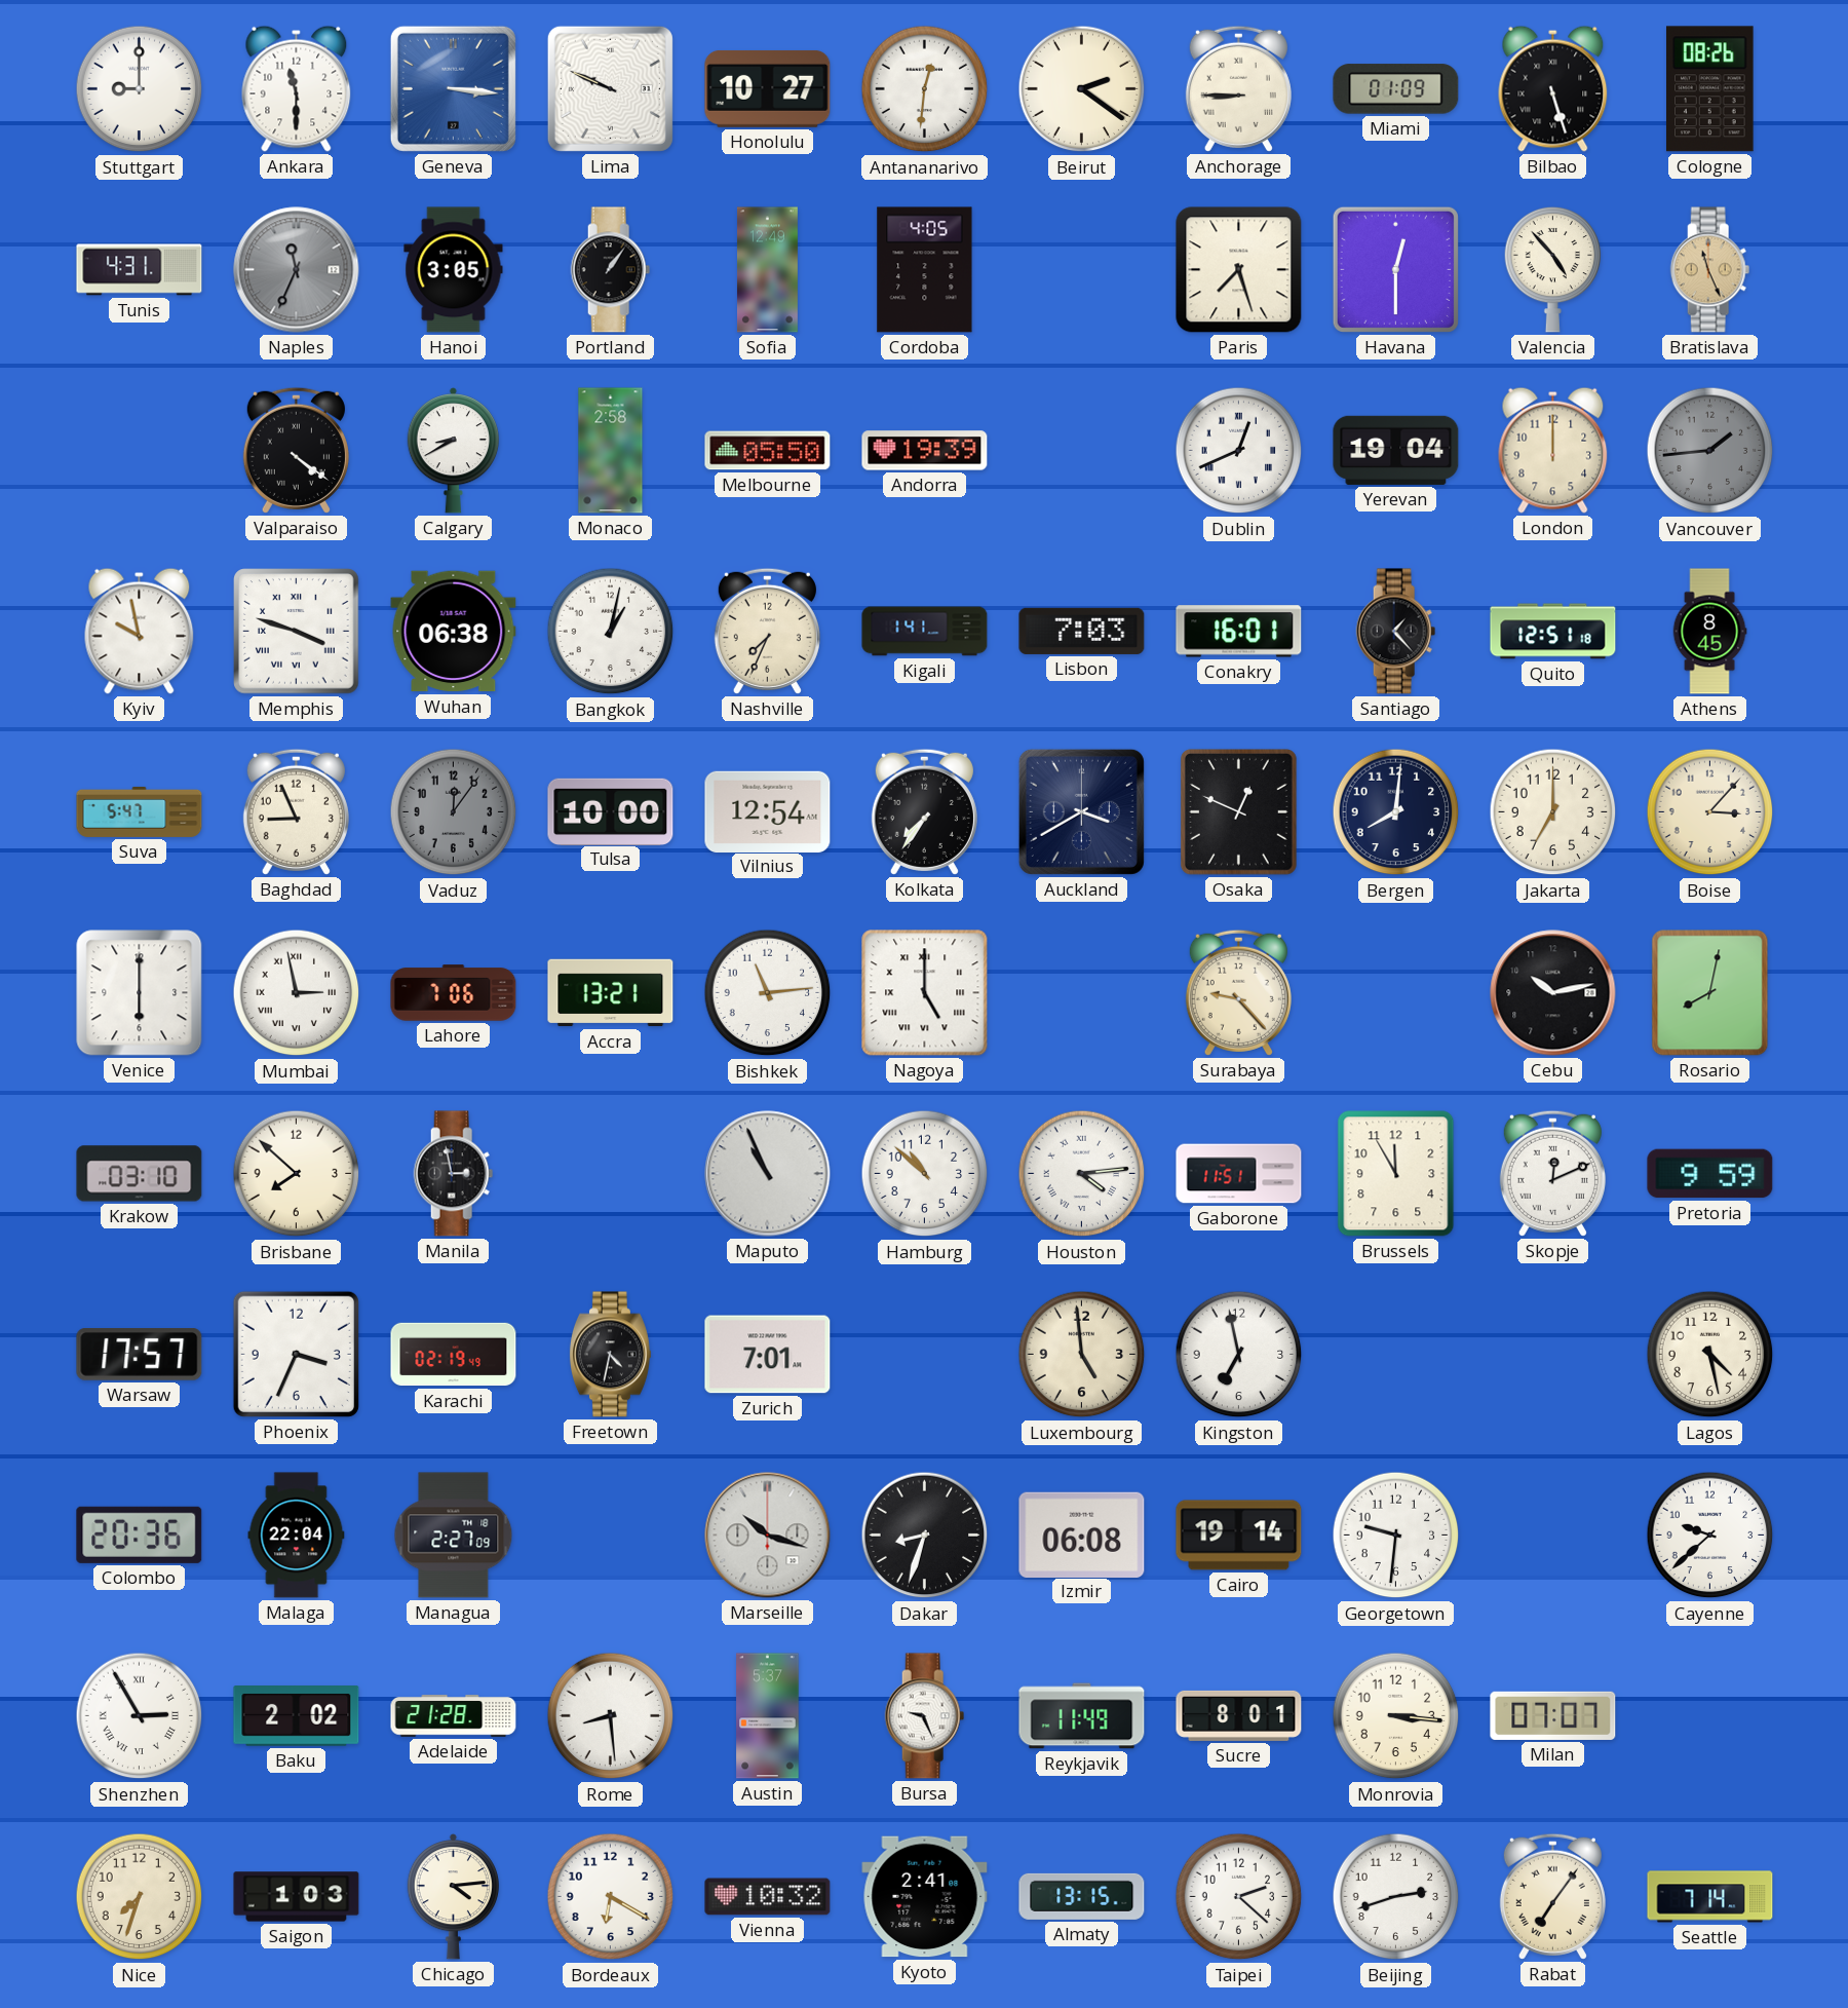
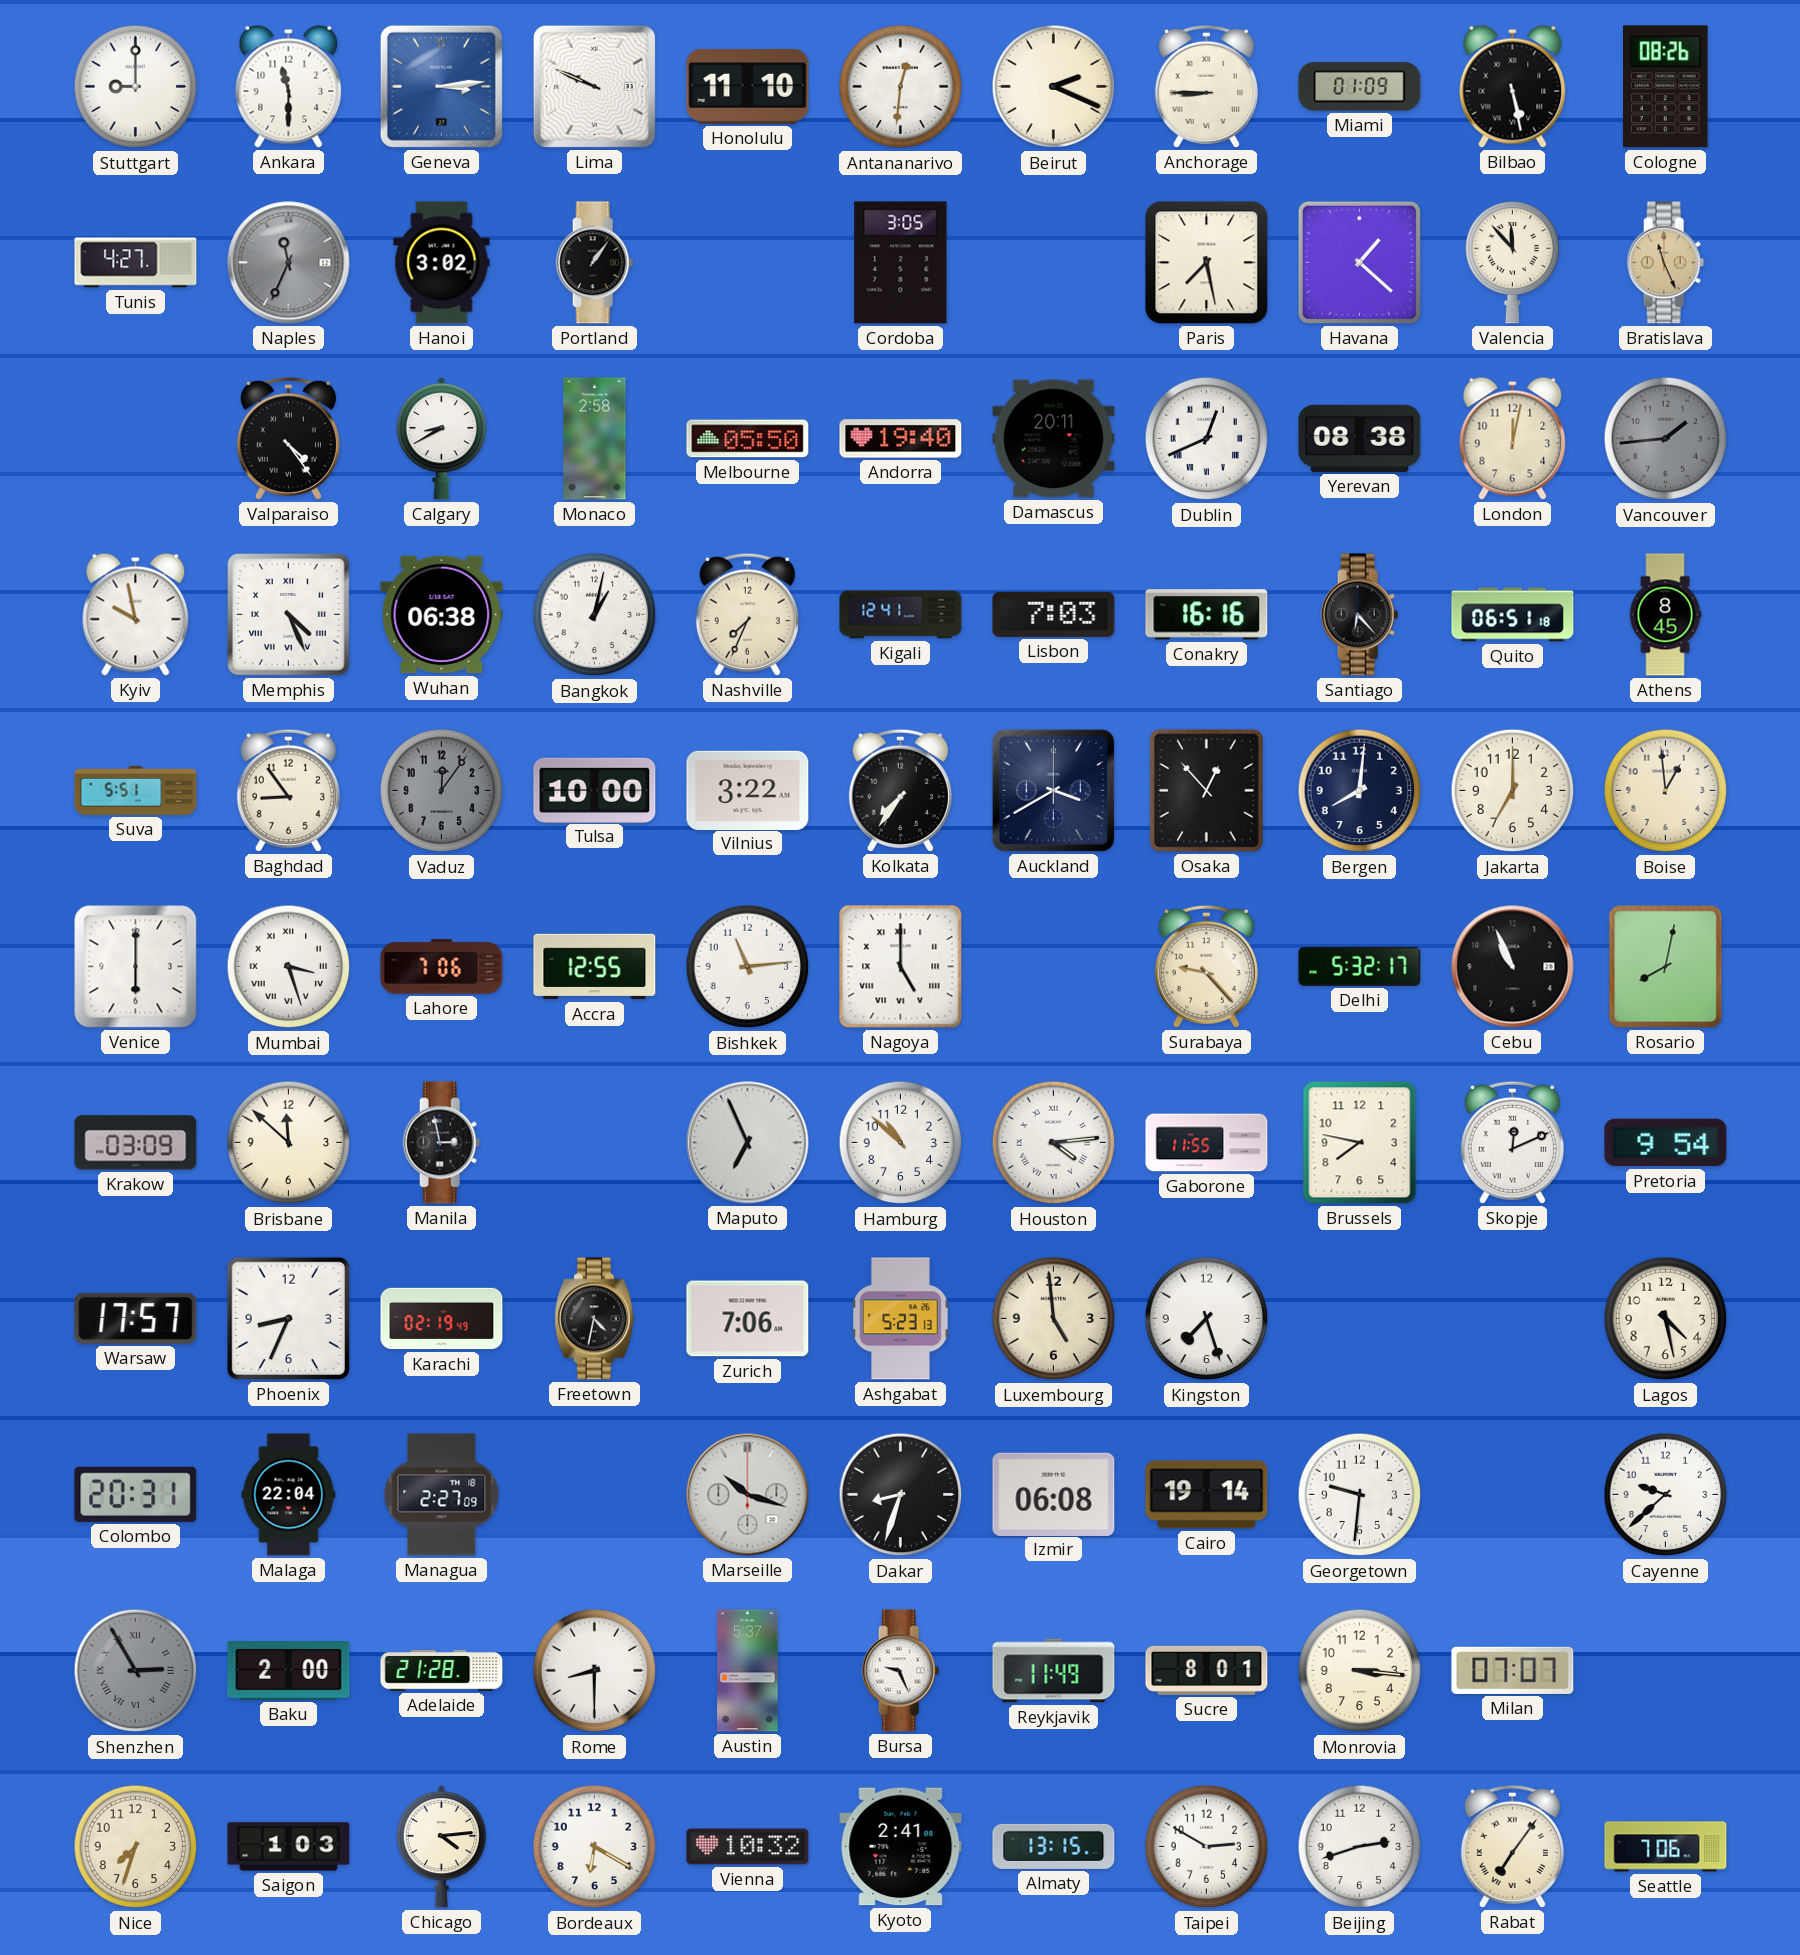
Geneva: 3:16 -> 3:14
Honolulu: 10:27 -> 11:10
Beirut: 2:21 -> 2:19
Bilbao: 5:27 -> 5:28
Tunis: 4:31 -> 4:27
Hanoi: 3:05 -> 3:02
Sofia: 12:49 -> none
Cordoba: 4:05 -> 3:05
Paris: 7:27 -> 7:28
Havana: 12:30 -> 1:22
Valencia: 4:53 -> 11:53
Valparaiso: 4:21 -> 4:24
Andorra: 19:39 -> 19:40
Damascus: none -> 20:11
Yerevan: 19:04 -> 08:38
London: 12:00 -> 12:02
Memphis: 3:48 -> 4:26
Kigali: 1:41 -> 12:41
Conakry: 16:01 -> 16:16
Santiago: 1:23 -> 6:23
Quito: 12:51 -> 06:51
Suva: 5:47 -> 5:51
Baghdad: 8:56 -> 8:54
Vilnius: 12:54 -> 3:22
Osaka: 12:49 -> 12:53
Boise: 3:07 -> 12:59
Mumbai: 2:58 -> 3:27
Accra: 13:21 -> 12:55
Delhi: none -> 5:32
Cebu: 10:13 -> 10:56
Krakow: 03:10 -> 03:09
Brisbane: 7:52 -> 11:52
Maputo: 10:56 -> 6:56
Gaborone: 11:51 -> 11:55
Brussels: 11:55 -> 7:47
Pretoria: 9:59 -> 9:54
Phoenix: 3:34 -> 8:34
Zurich: 7:01 -> 7:06
Ashgabat: none -> 5:23
Kingston: 6:58 -> 7:27
Colombo: 20:36 -> 20:31
Shenzhen dial: white -> grey
Baku: 2:02 -> 2:00
Rome: 8:29 -> 8:30
Taipei: 2:22 -> 2:50
Seattle: 7:14 -> 7:06
